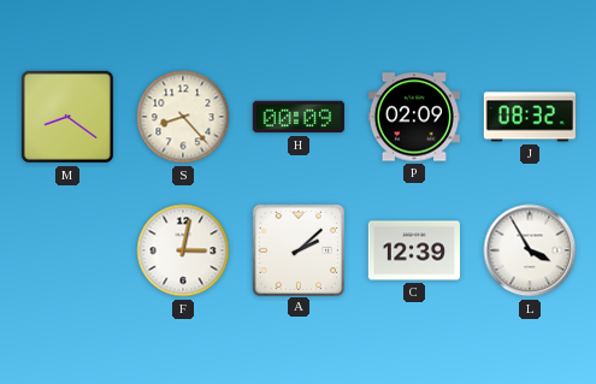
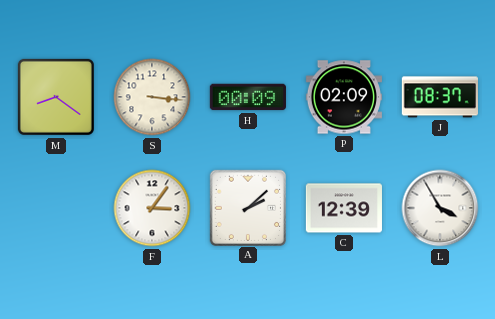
S: 8:23 -> 3:16
J: 08:32 -> 08:37
F: 3:02 -> 3:06
